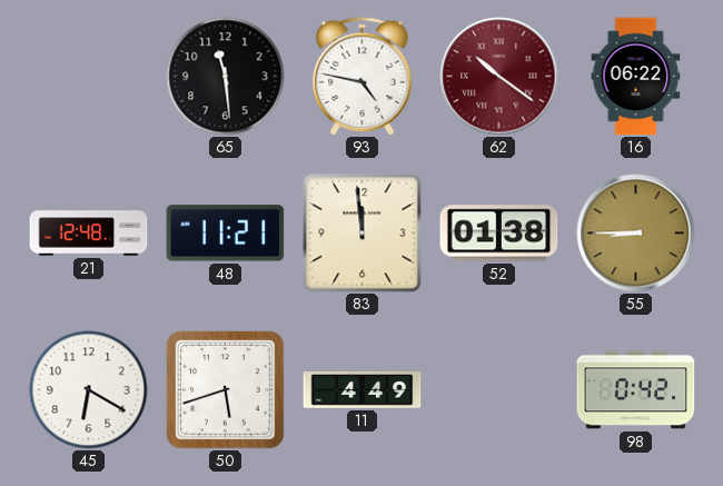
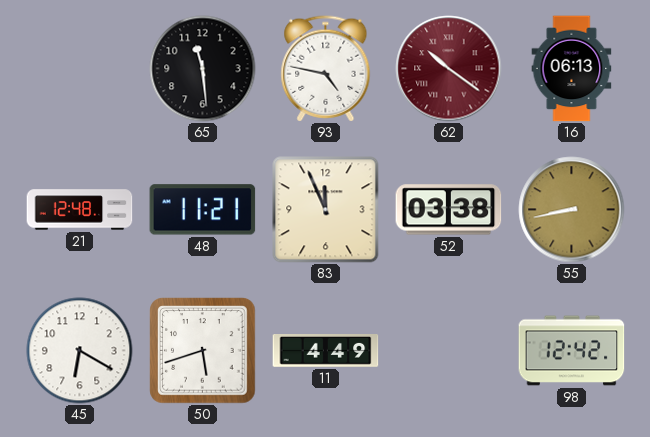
16: 06:22 -> 06:13
83: 11:59 -> 11:56
52: 01:38 -> 03:38
55: 8:45 -> 8:43
98: 0:42 -> 12:42
